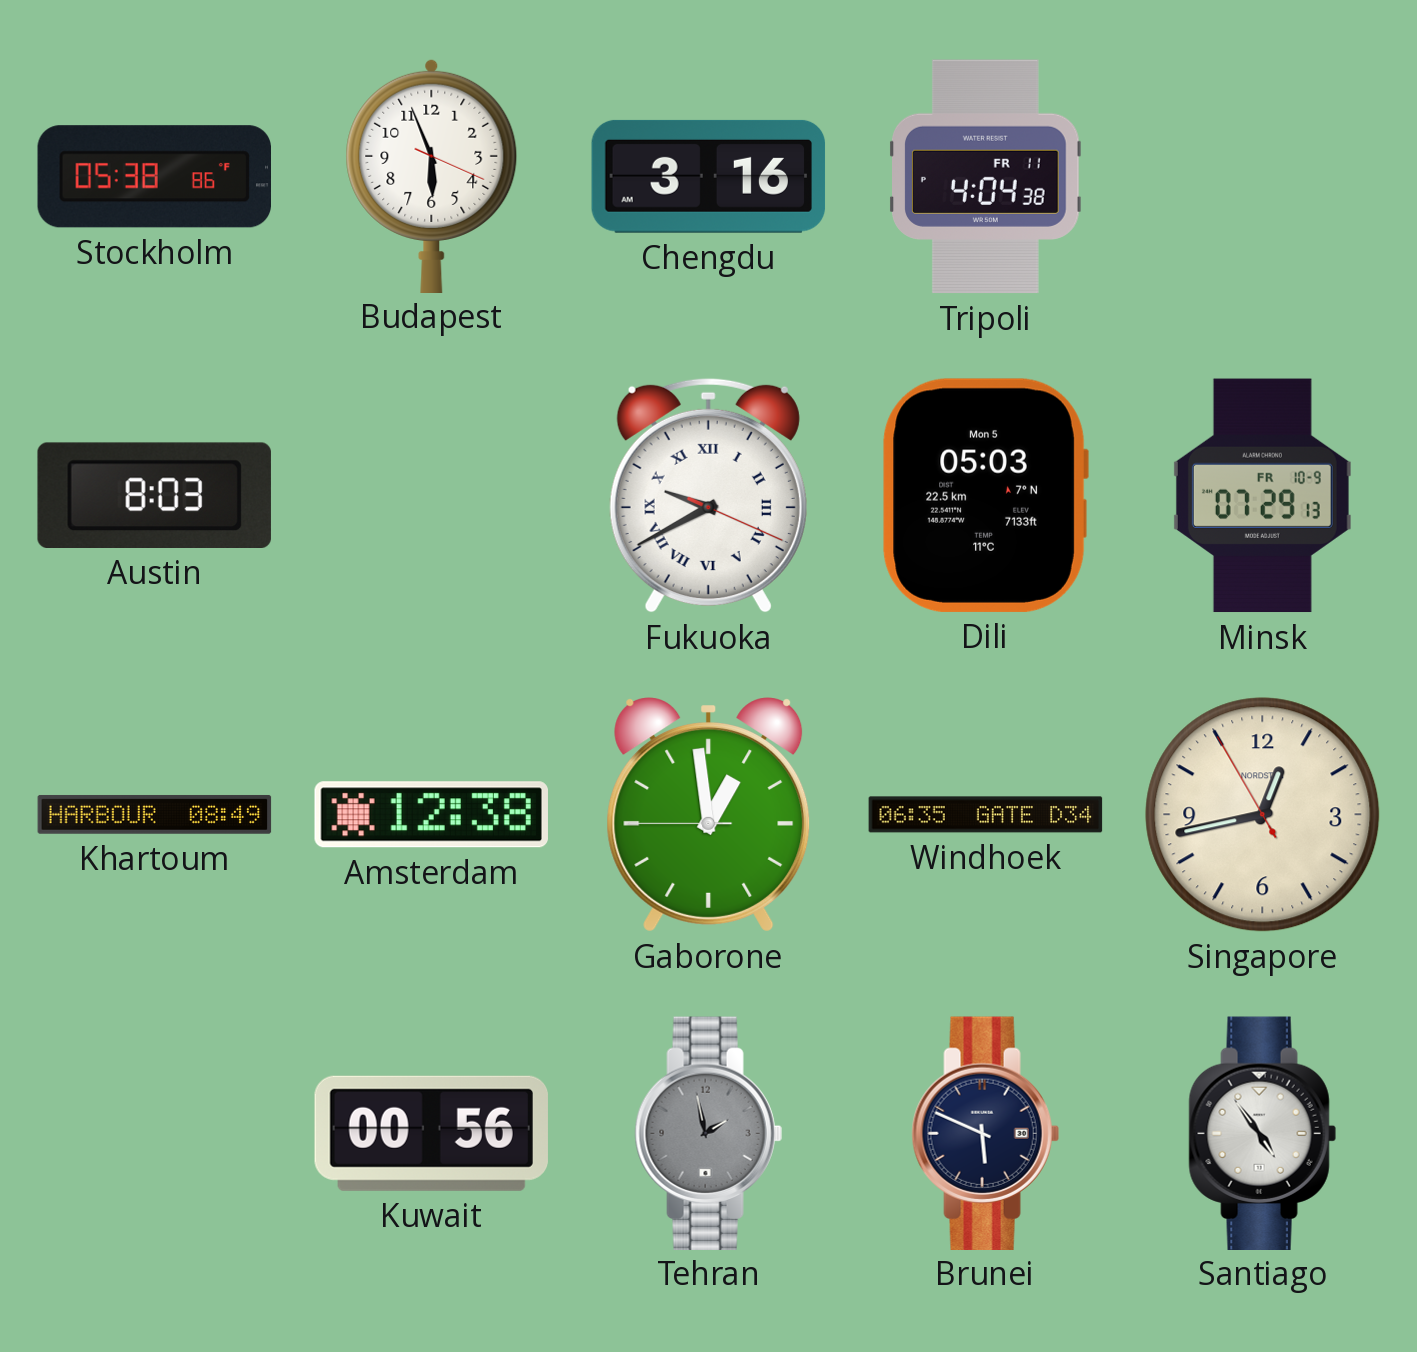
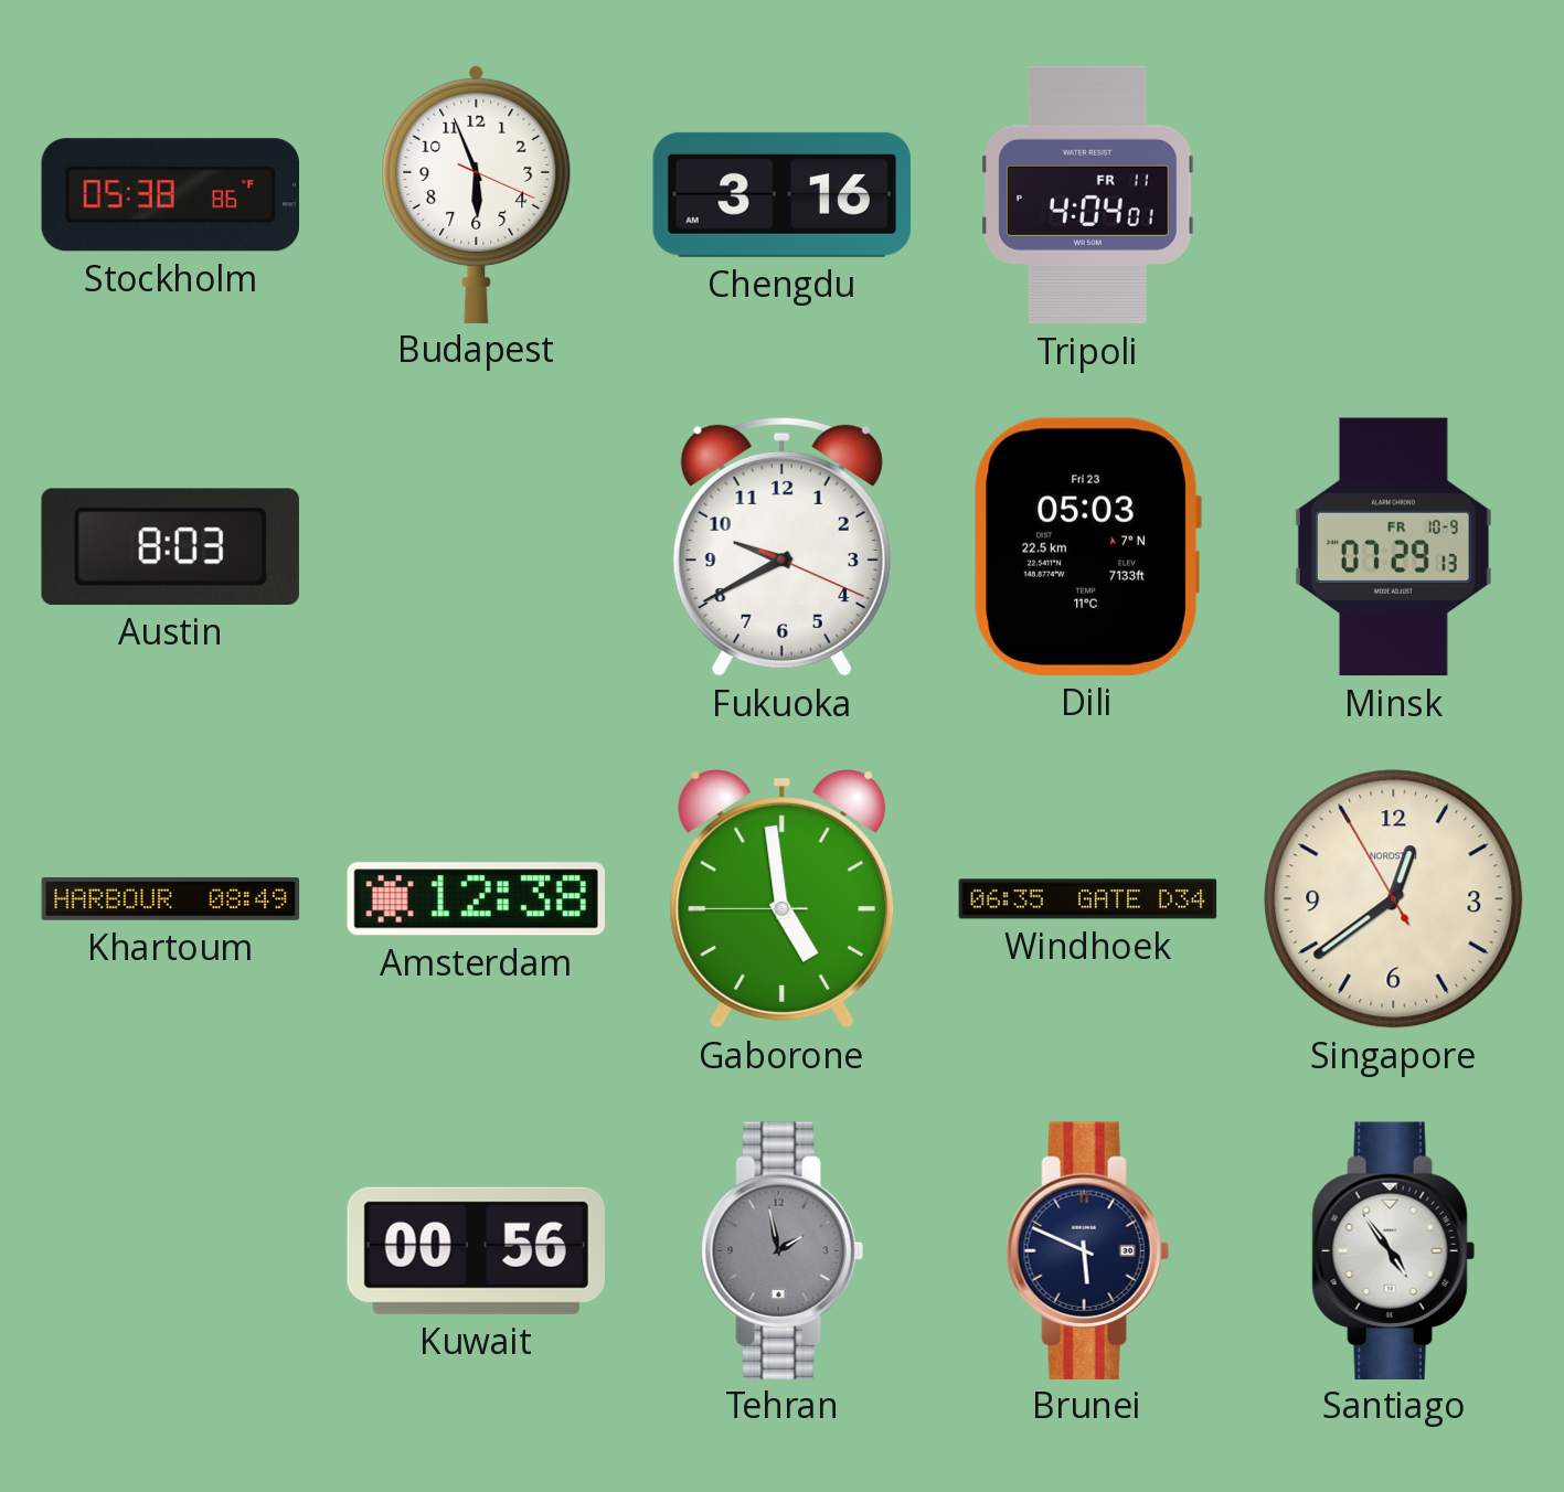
Tripoli: 4:04:38 -> 4:04:01
Fukuoka numerals: Roman -> Arabic
Dili date: Mon 5 -> Fri 23
Gaborone: 12:58 -> 4:58
Singapore: 12:42 -> 12:38
